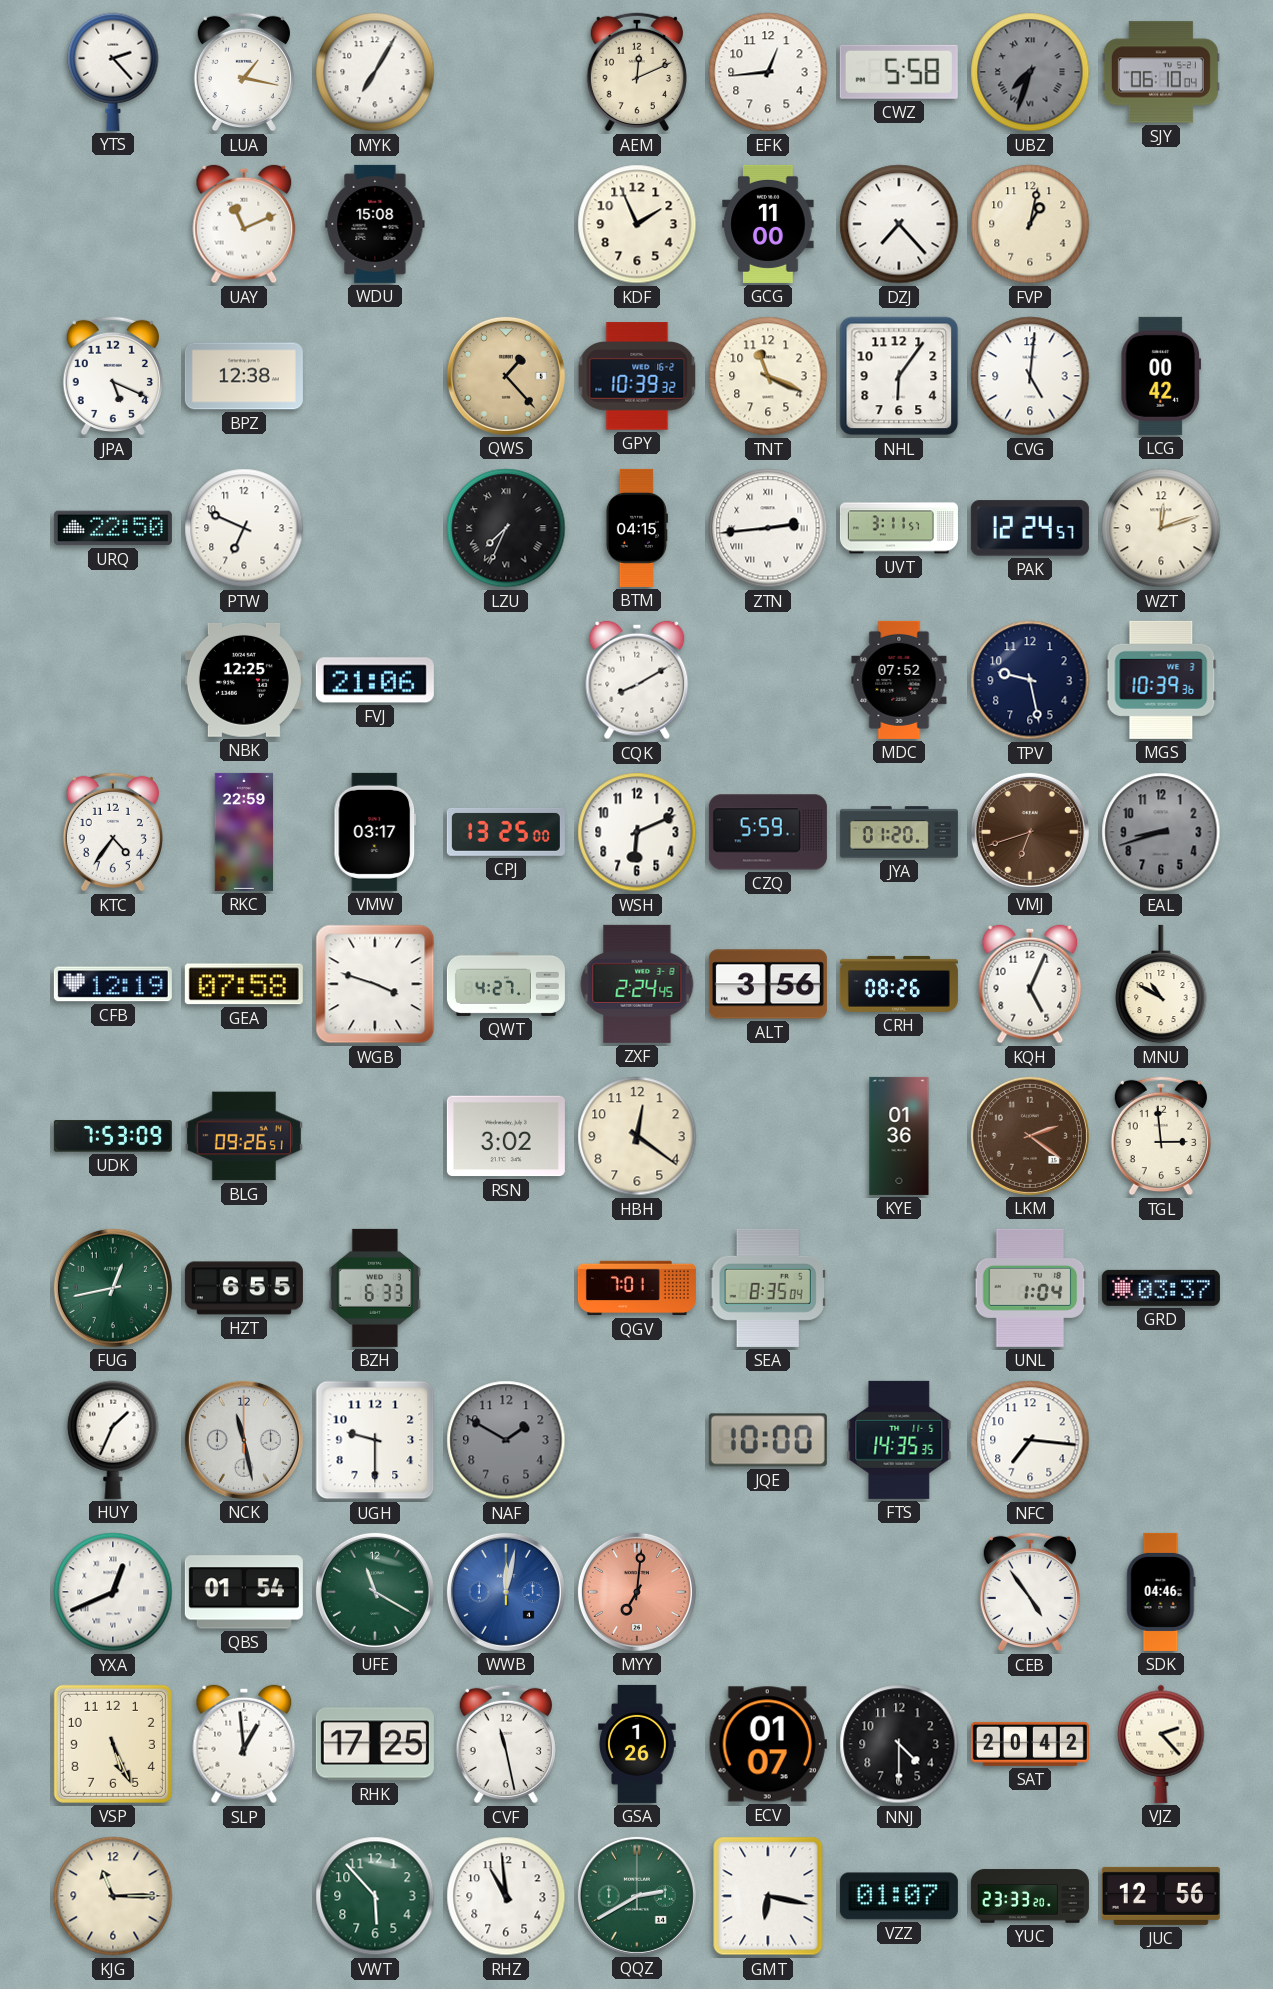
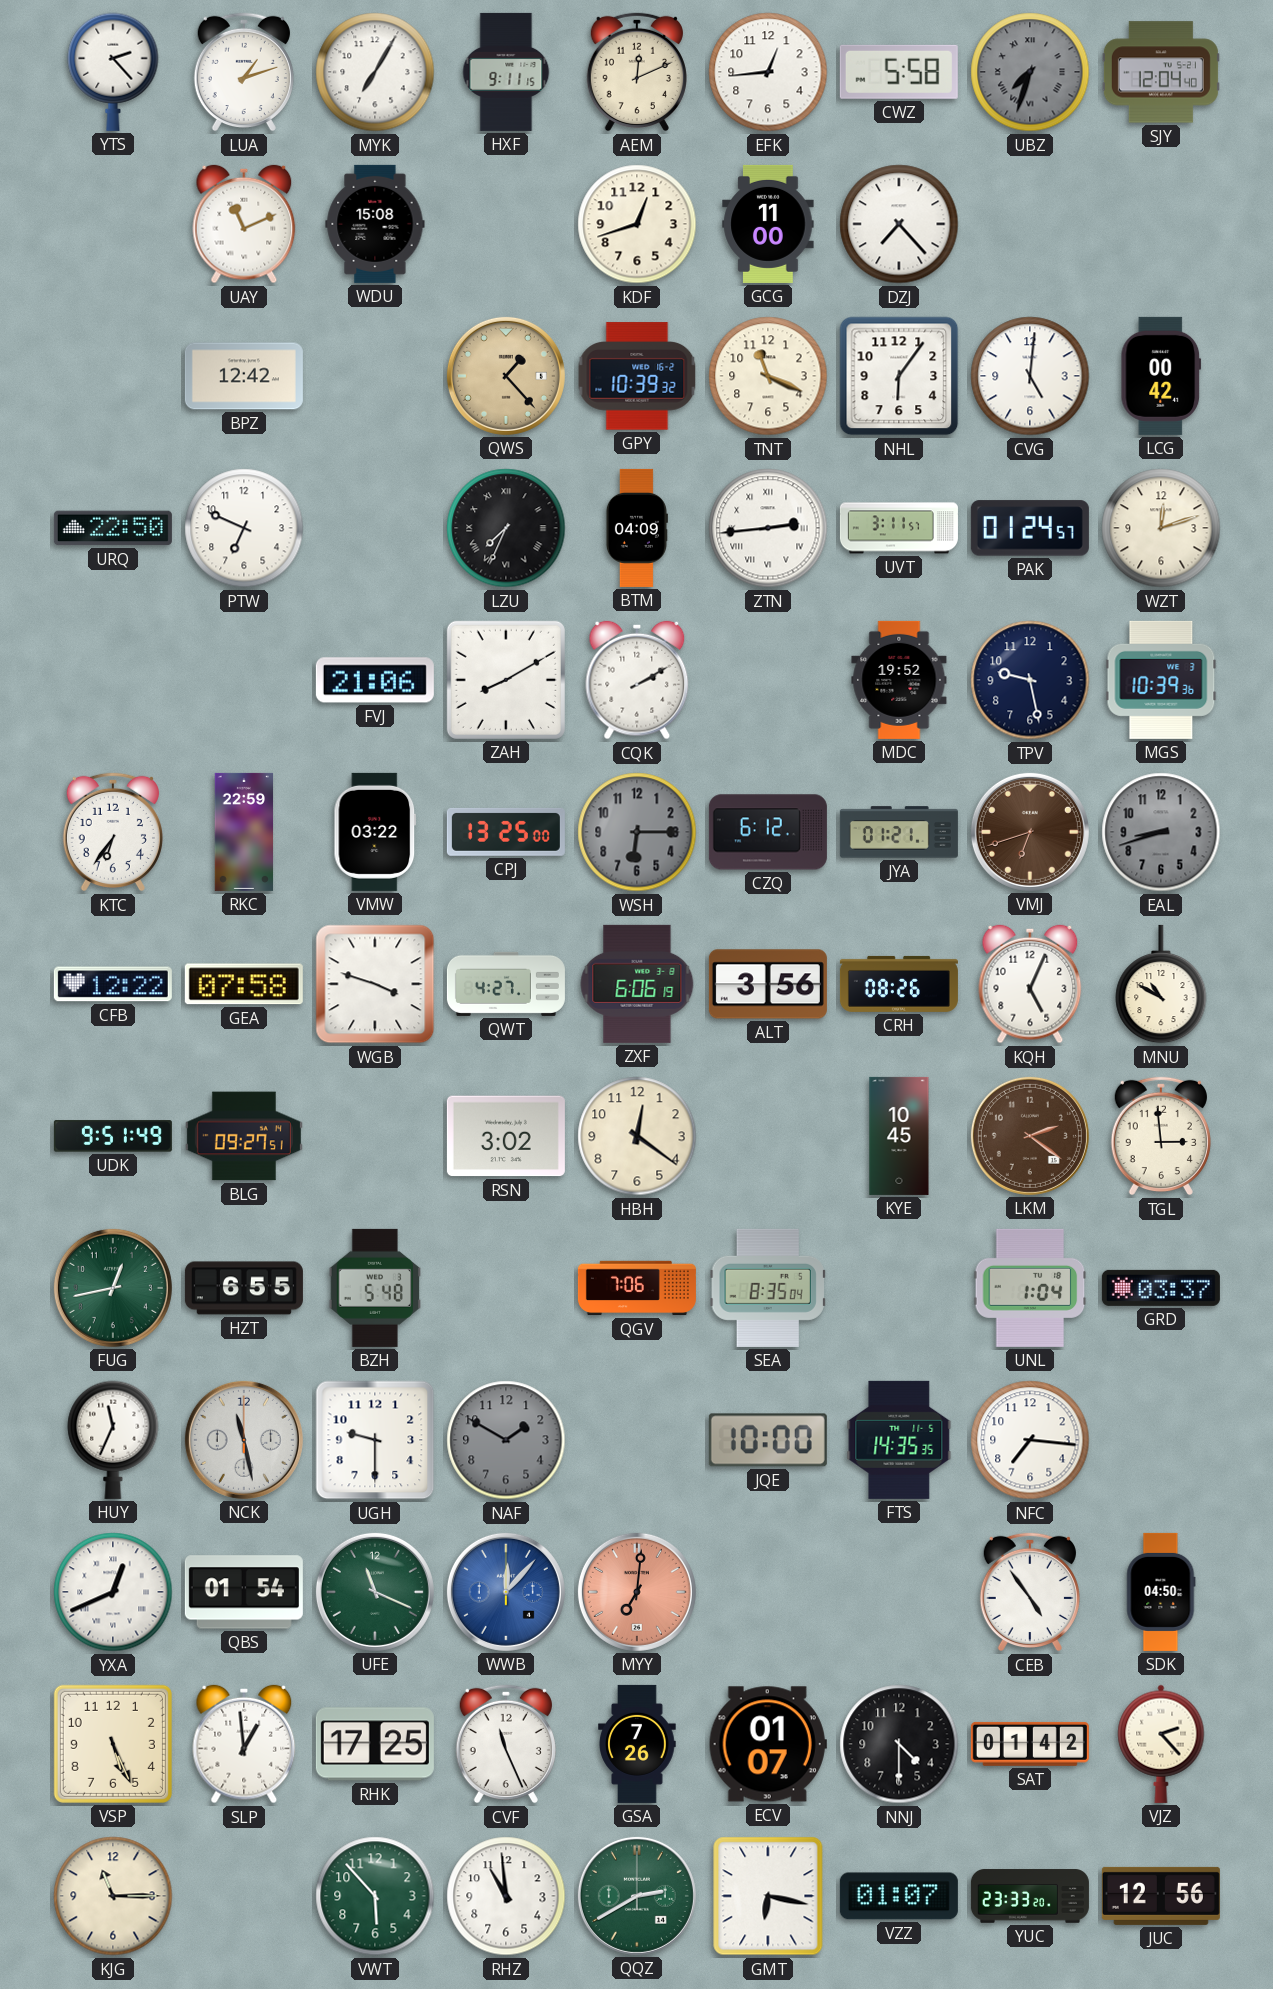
LUA: 1:17 -> 1:12
HXF: none -> 9:11
SJY: 06:10 -> 12:04
KDF: 1:56 -> 12:42
FVP: 1:02 -> none
JPA: 5:19 -> none
BPZ: 12:38 -> 12:42
BTM: 04:15 -> 04:09
PAK: 12:24 -> 01:24
NBK: 12:25 -> none
ZAH: none -> 8:10
CQK: 8:10 -> 2:10
MDC: 07:52 -> 19:52
KTC: 4:36 -> 6:36
VMW: 03:17 -> 03:22
WSH: 6:11 -> 6:15
WSH dial: white -> grey
CZQ: 5:59 -> 6:12
JYA: 01:20 -> 01:21
CFB: 12:19 -> 12:22
ZXF: 2:24 -> 6:06
UDK: 7:53 -> 9:51
BLG: 09:26 -> 09:27
KYE: 01:36 -> 10:45
BZH: 6:33 -> 5:48
QGV: 7:01 -> 7:06
HUY: 1:34 -> 11:34
UFE: 11:20 -> 11:19
WWB: 12:02 -> 12:07
SDK: 04:46 -> 04:50
CVF: 11:28 -> 11:26
GSA: 1:26 -> 7:26
SAT: 20:42 -> 01:42
